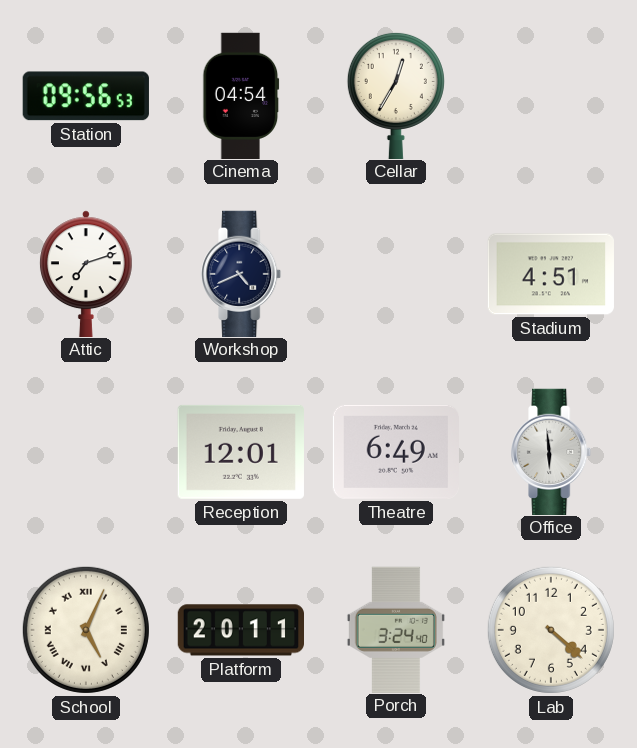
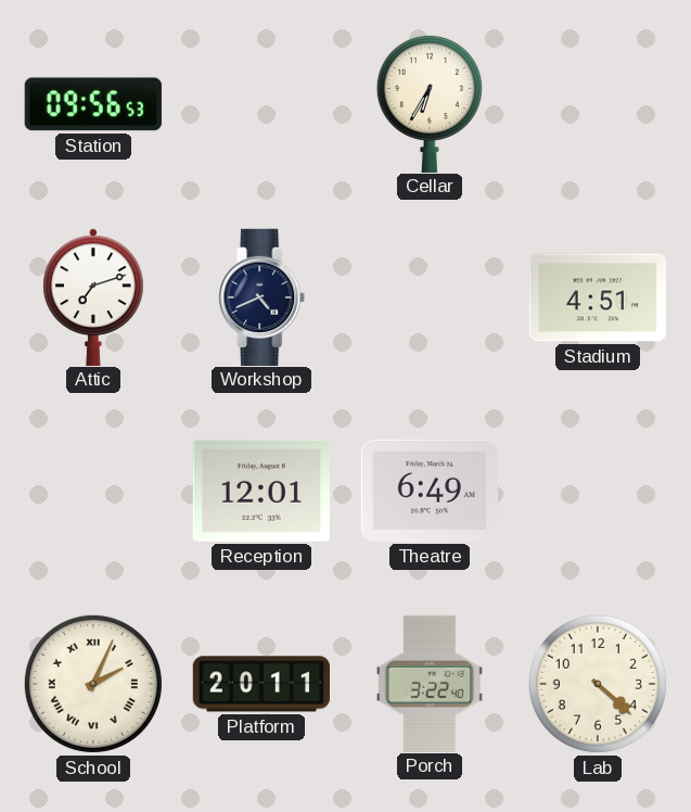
Cinema: 04:54 -> none
Cellar: 12:35 -> 6:35
Office: 5:59 -> none
School: 5:04 -> 2:04
Porch: 3:24 -> 3:22
